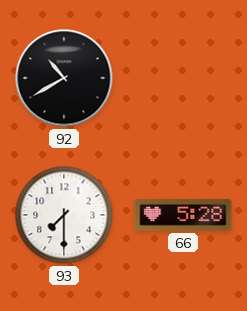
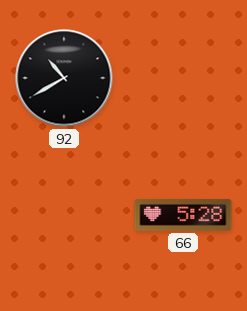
93: 7:30 -> none
